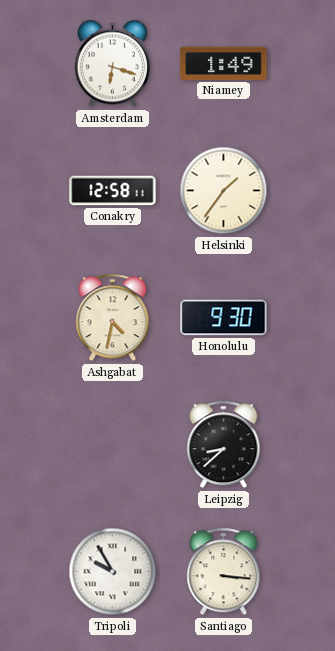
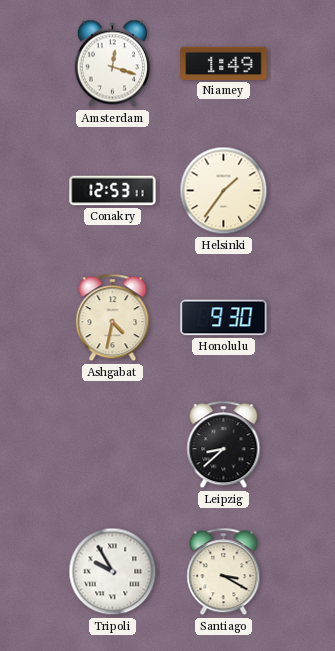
Amsterdam: 6:18 -> 12:18
Conakry: 12:58 -> 12:53
Santiago: 3:16 -> 3:20
